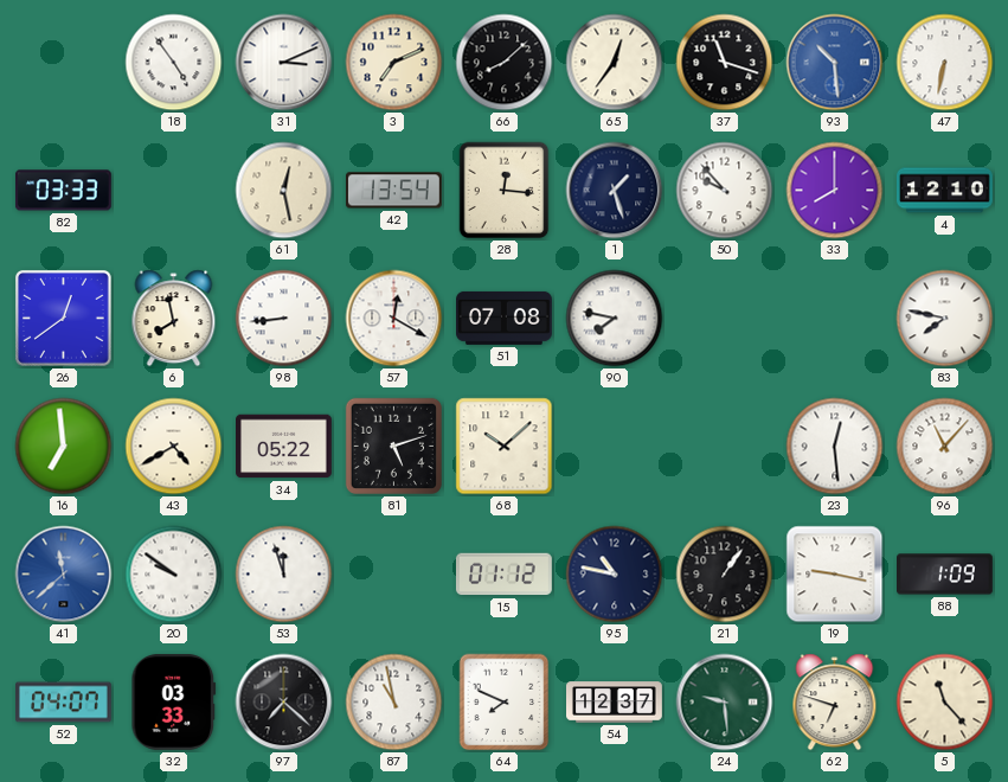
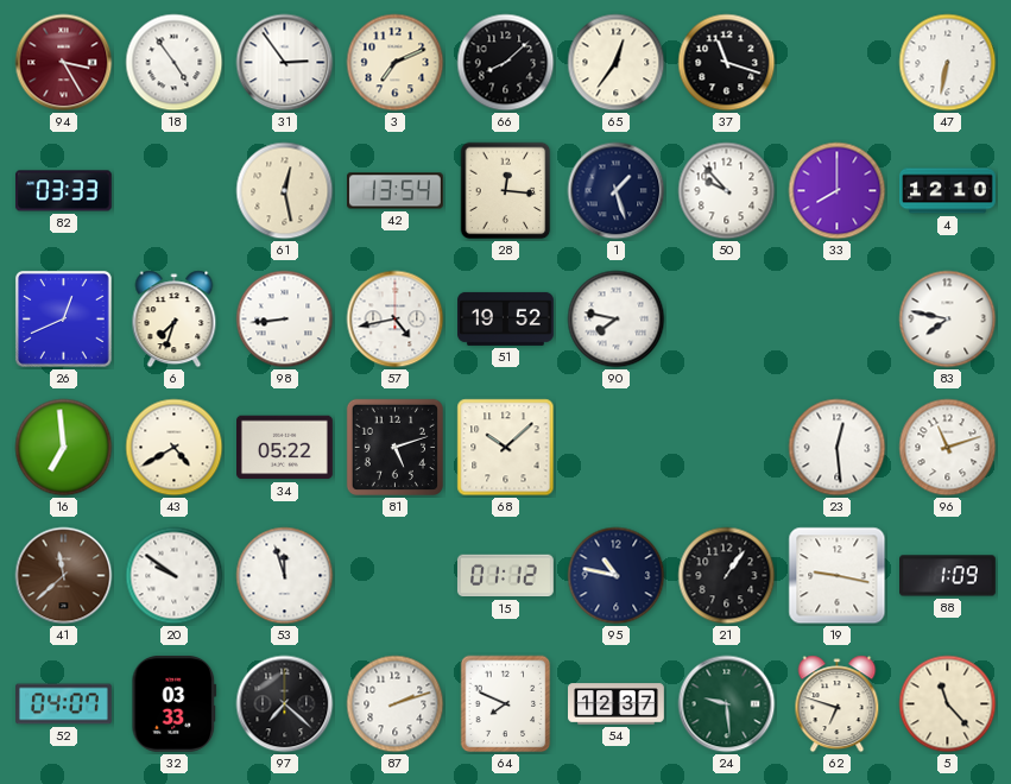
94: none -> 3:25
31: 3:11 -> 2:54
93: 10:29 -> none
26: 12:39 -> 12:41
6: 7:58 -> 7:33
57: 12:20 -> 4:43
51: 07:08 -> 19:52
96: 11:07 -> 11:12
41 dial: blue -> brown
87: 10:58 -> 2:12
